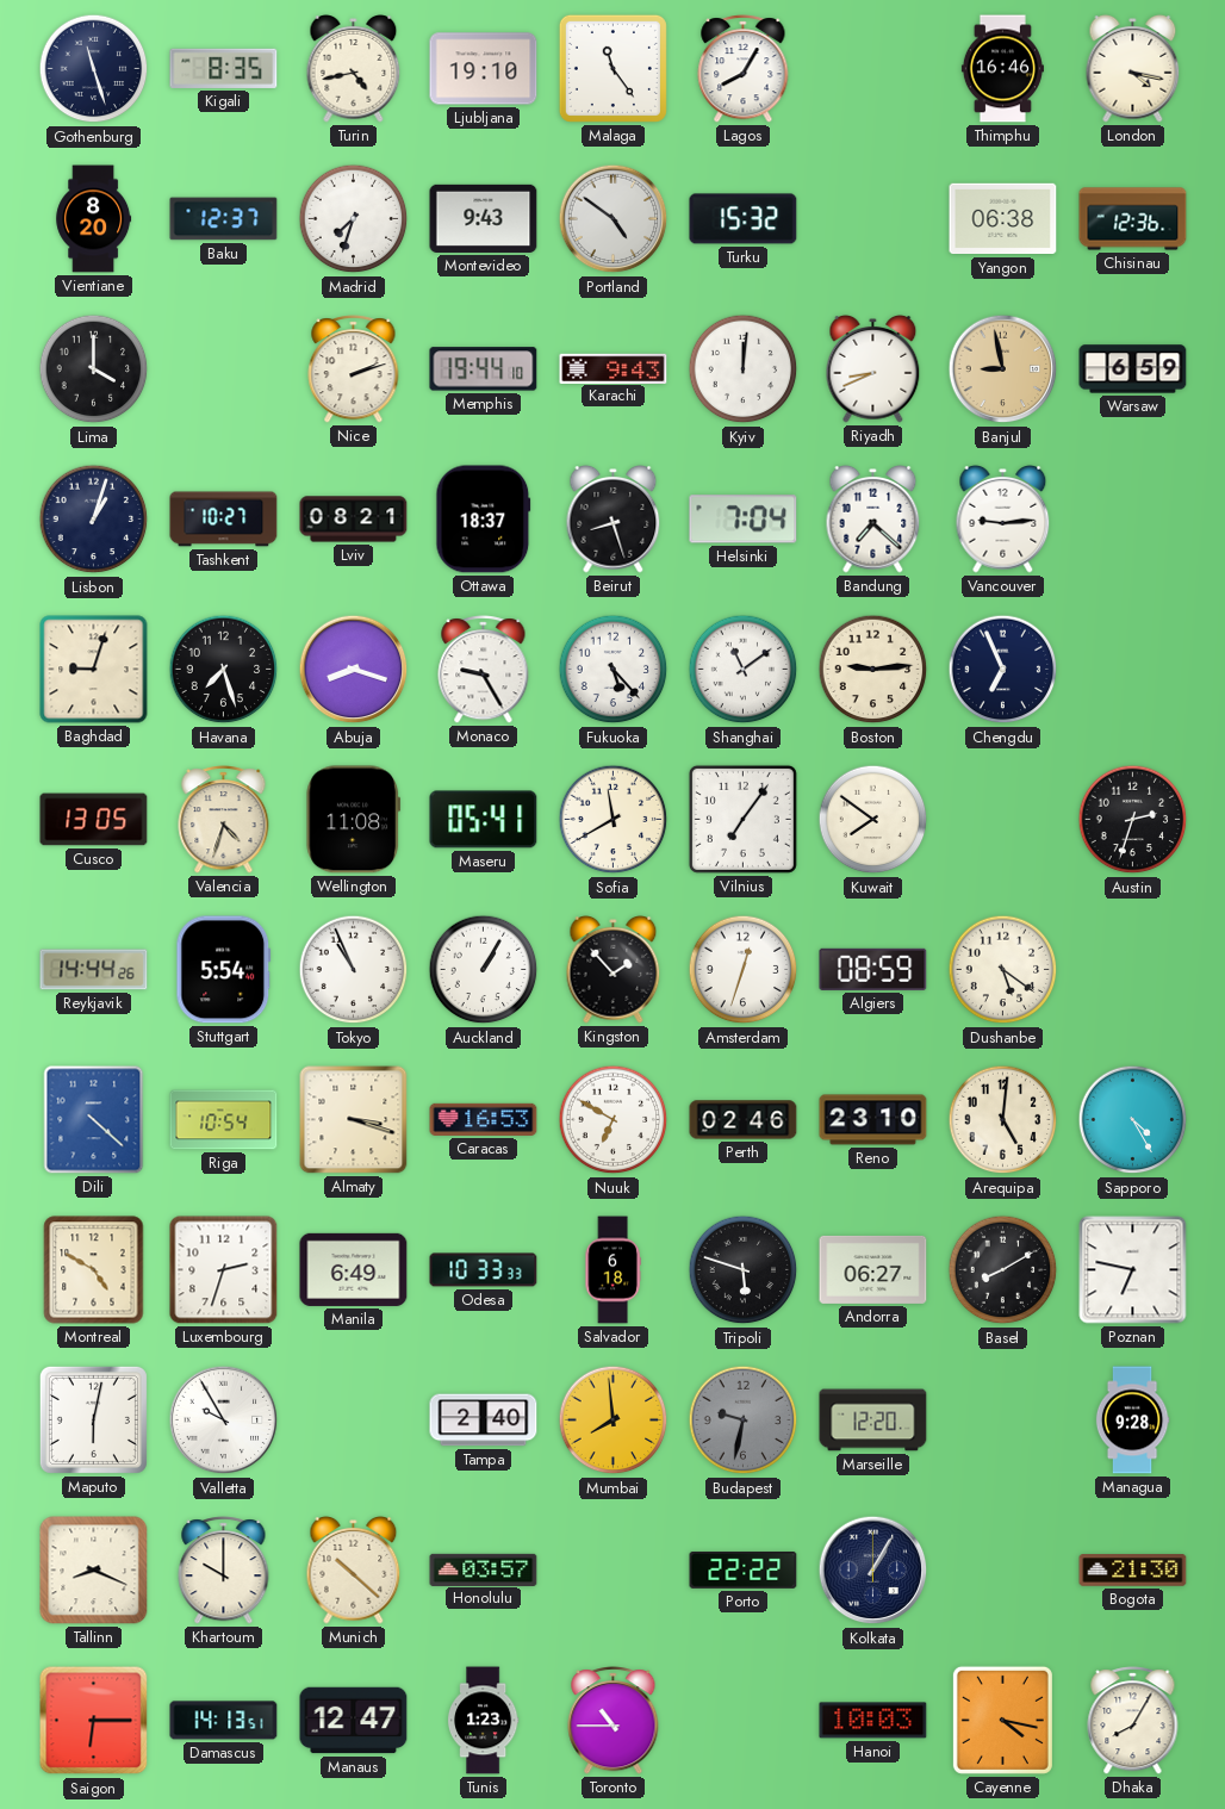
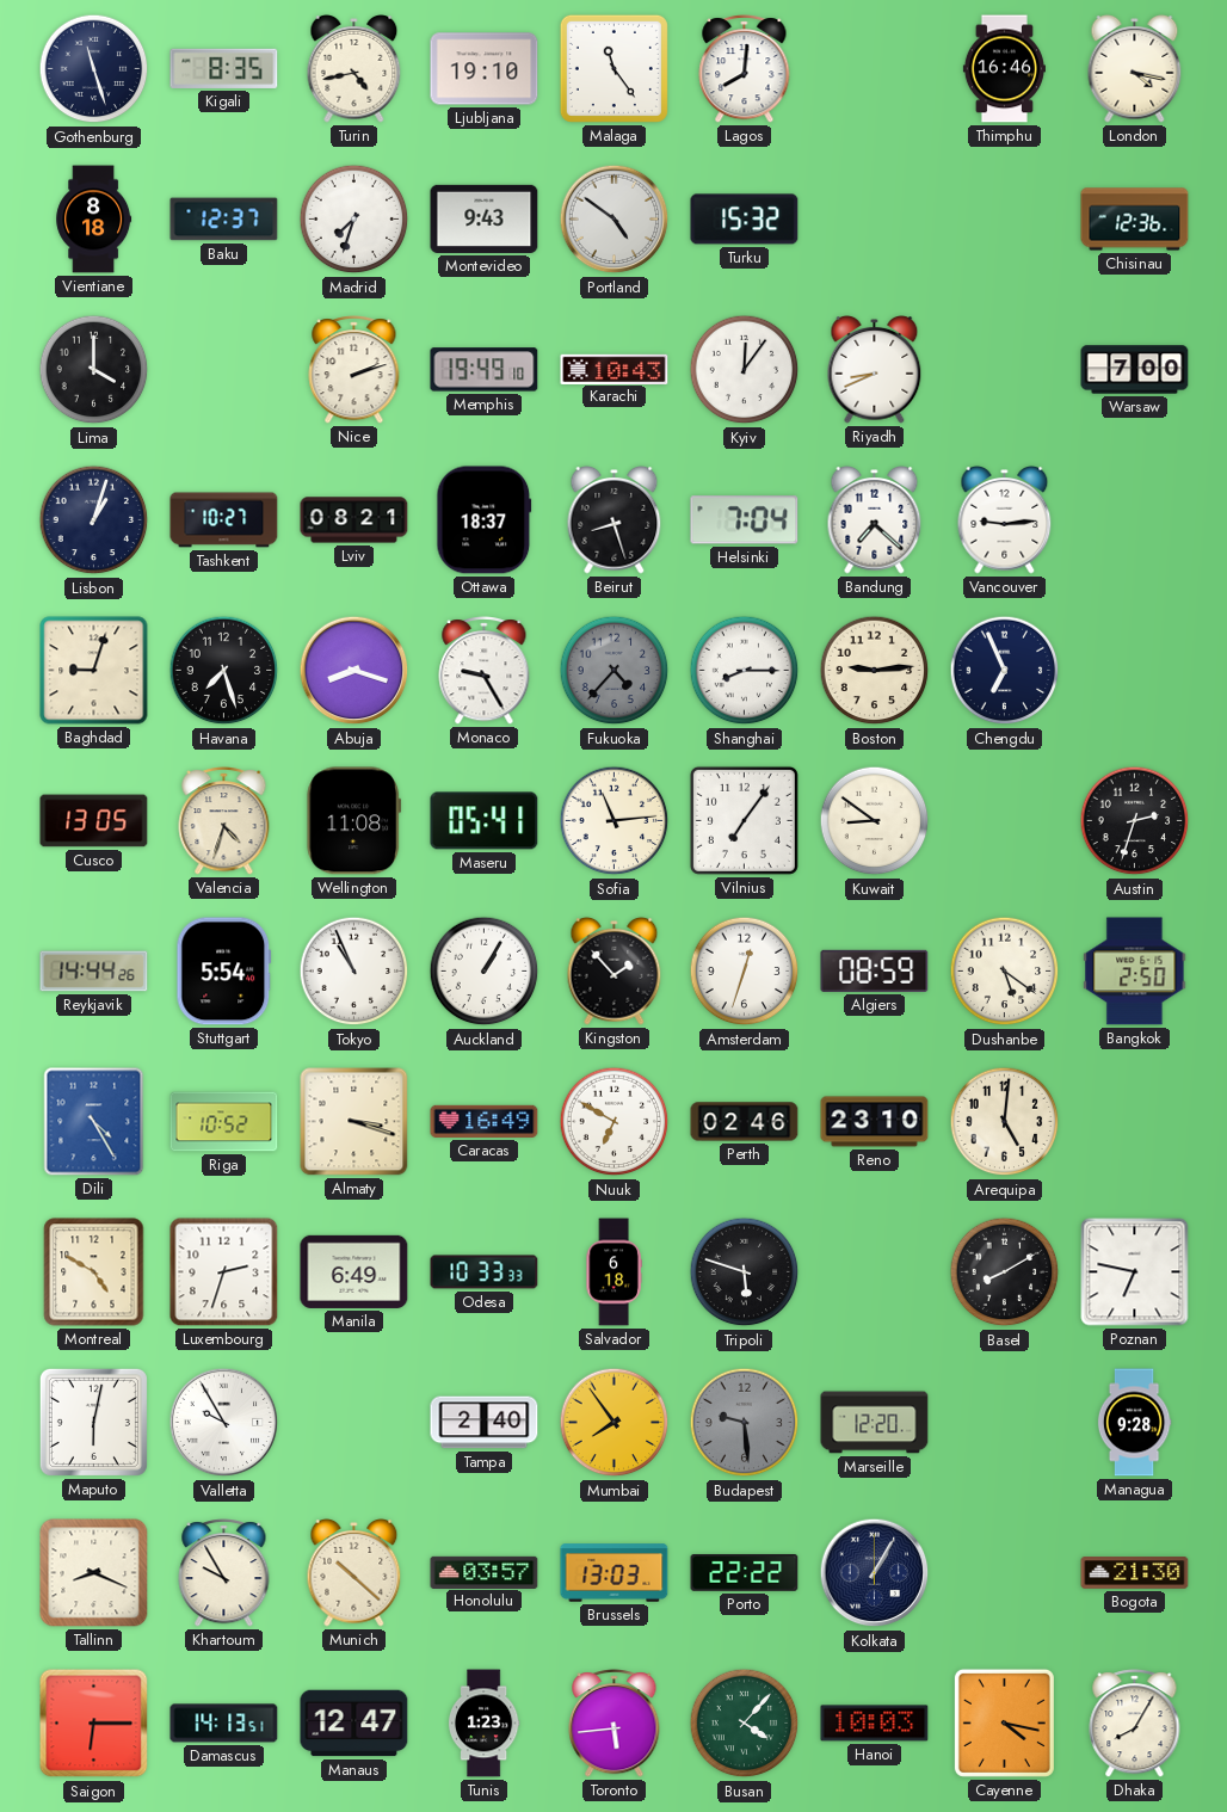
Lagos: 8:05 -> 8:01
Vientiane: 8:20 -> 8:18
Yangon: 06:38 -> none
Memphis: 19:44 -> 19:49
Karachi: 9:43 -> 10:43
Kyiv: 12:01 -> 12:06
Banjul: 8:58 -> none
Warsaw: 6:59 -> 7:00
Fukuoka: 5:23 -> 4:37
Fukuoka dial: white -> grey
Shanghai: 11:09 -> 8:15
Sofia: 11:40 -> 11:14
Kuwait: 7:51 -> 8:51
Bangkok: none -> 2:50
Dili: 4:22 -> 4:25
Riga: 10:54 -> 10:52
Caracas: 16:53 -> 16:49
Sapporo: 4:25 -> none
Andorra: 06:27 -> none
Mumbai: 7:59 -> 7:54
Budapest: 9:32 -> 9:29
Khartoum: 10:00 -> 9:55
Brussels: none -> 13:03
Toronto: 10:45 -> 5:44
Busan: none -> 4:07
